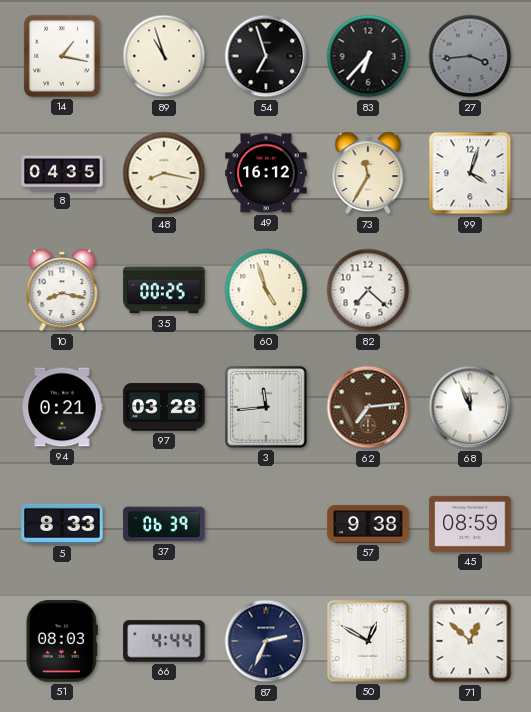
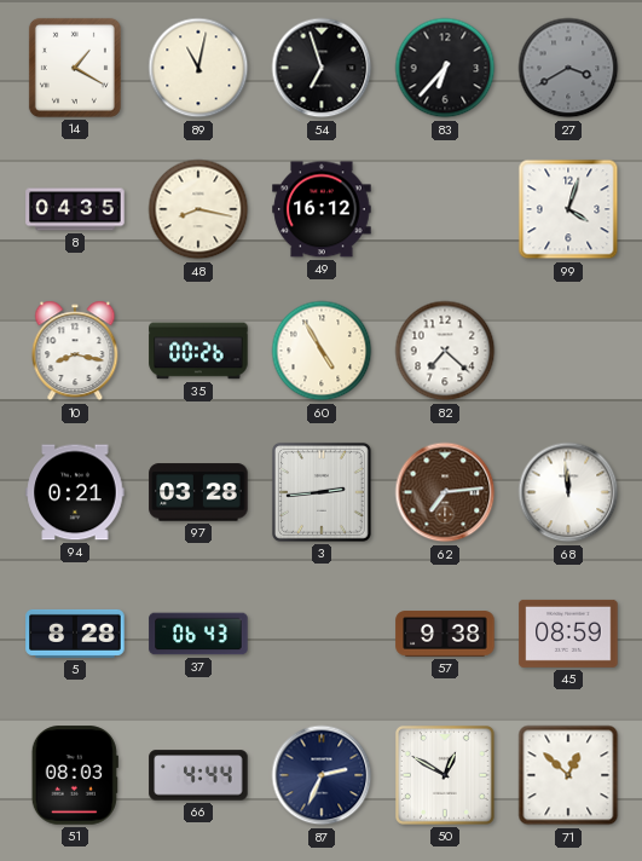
14: 1:17 -> 1:20
89: 10:57 -> 11:02
27: 3:44 -> 3:40
73: 11:35 -> none
35: 00:25 -> 00:26
60: 4:57 -> 4:55
3: 11:44 -> 2:44
68: 11:56 -> 11:59
5: 8:33 -> 8:28
37: 06:39 -> 06:43
